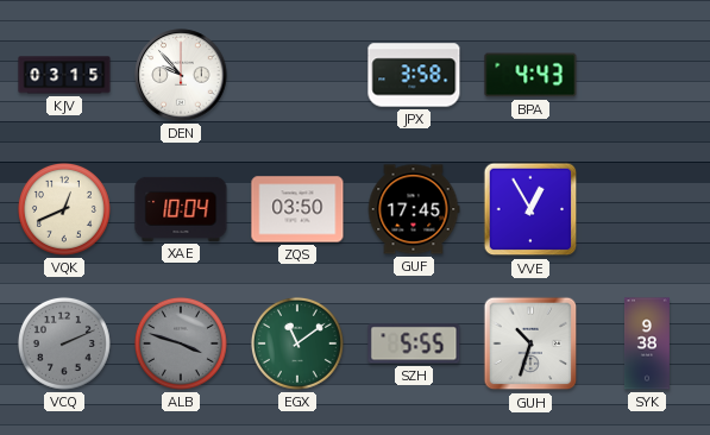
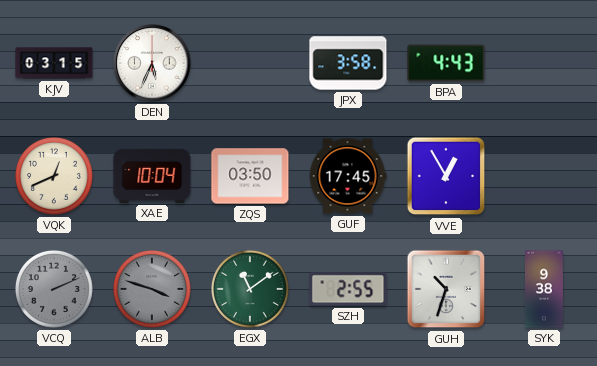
DEN: 9:53 -> 5:34
SZH: 5:55 -> 2:55
